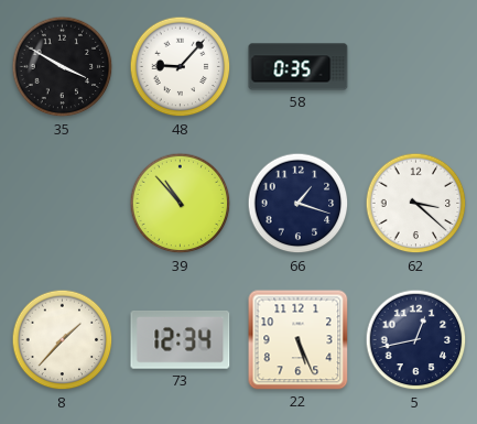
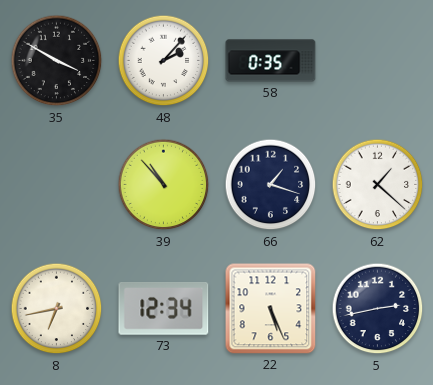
48: 9:07 -> 2:07
62: 3:22 -> 1:22
8: 1:37 -> 6:43
5: 12:43 -> 2:43
